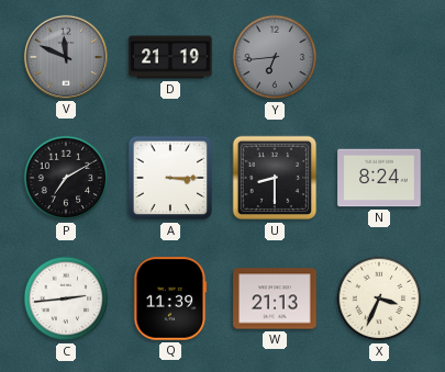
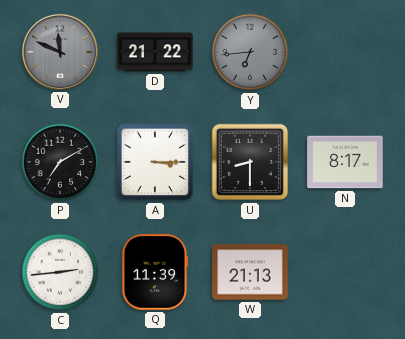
D: 21:19 -> 21:22
N: 8:24 -> 8:17
X: 3:34 -> none
